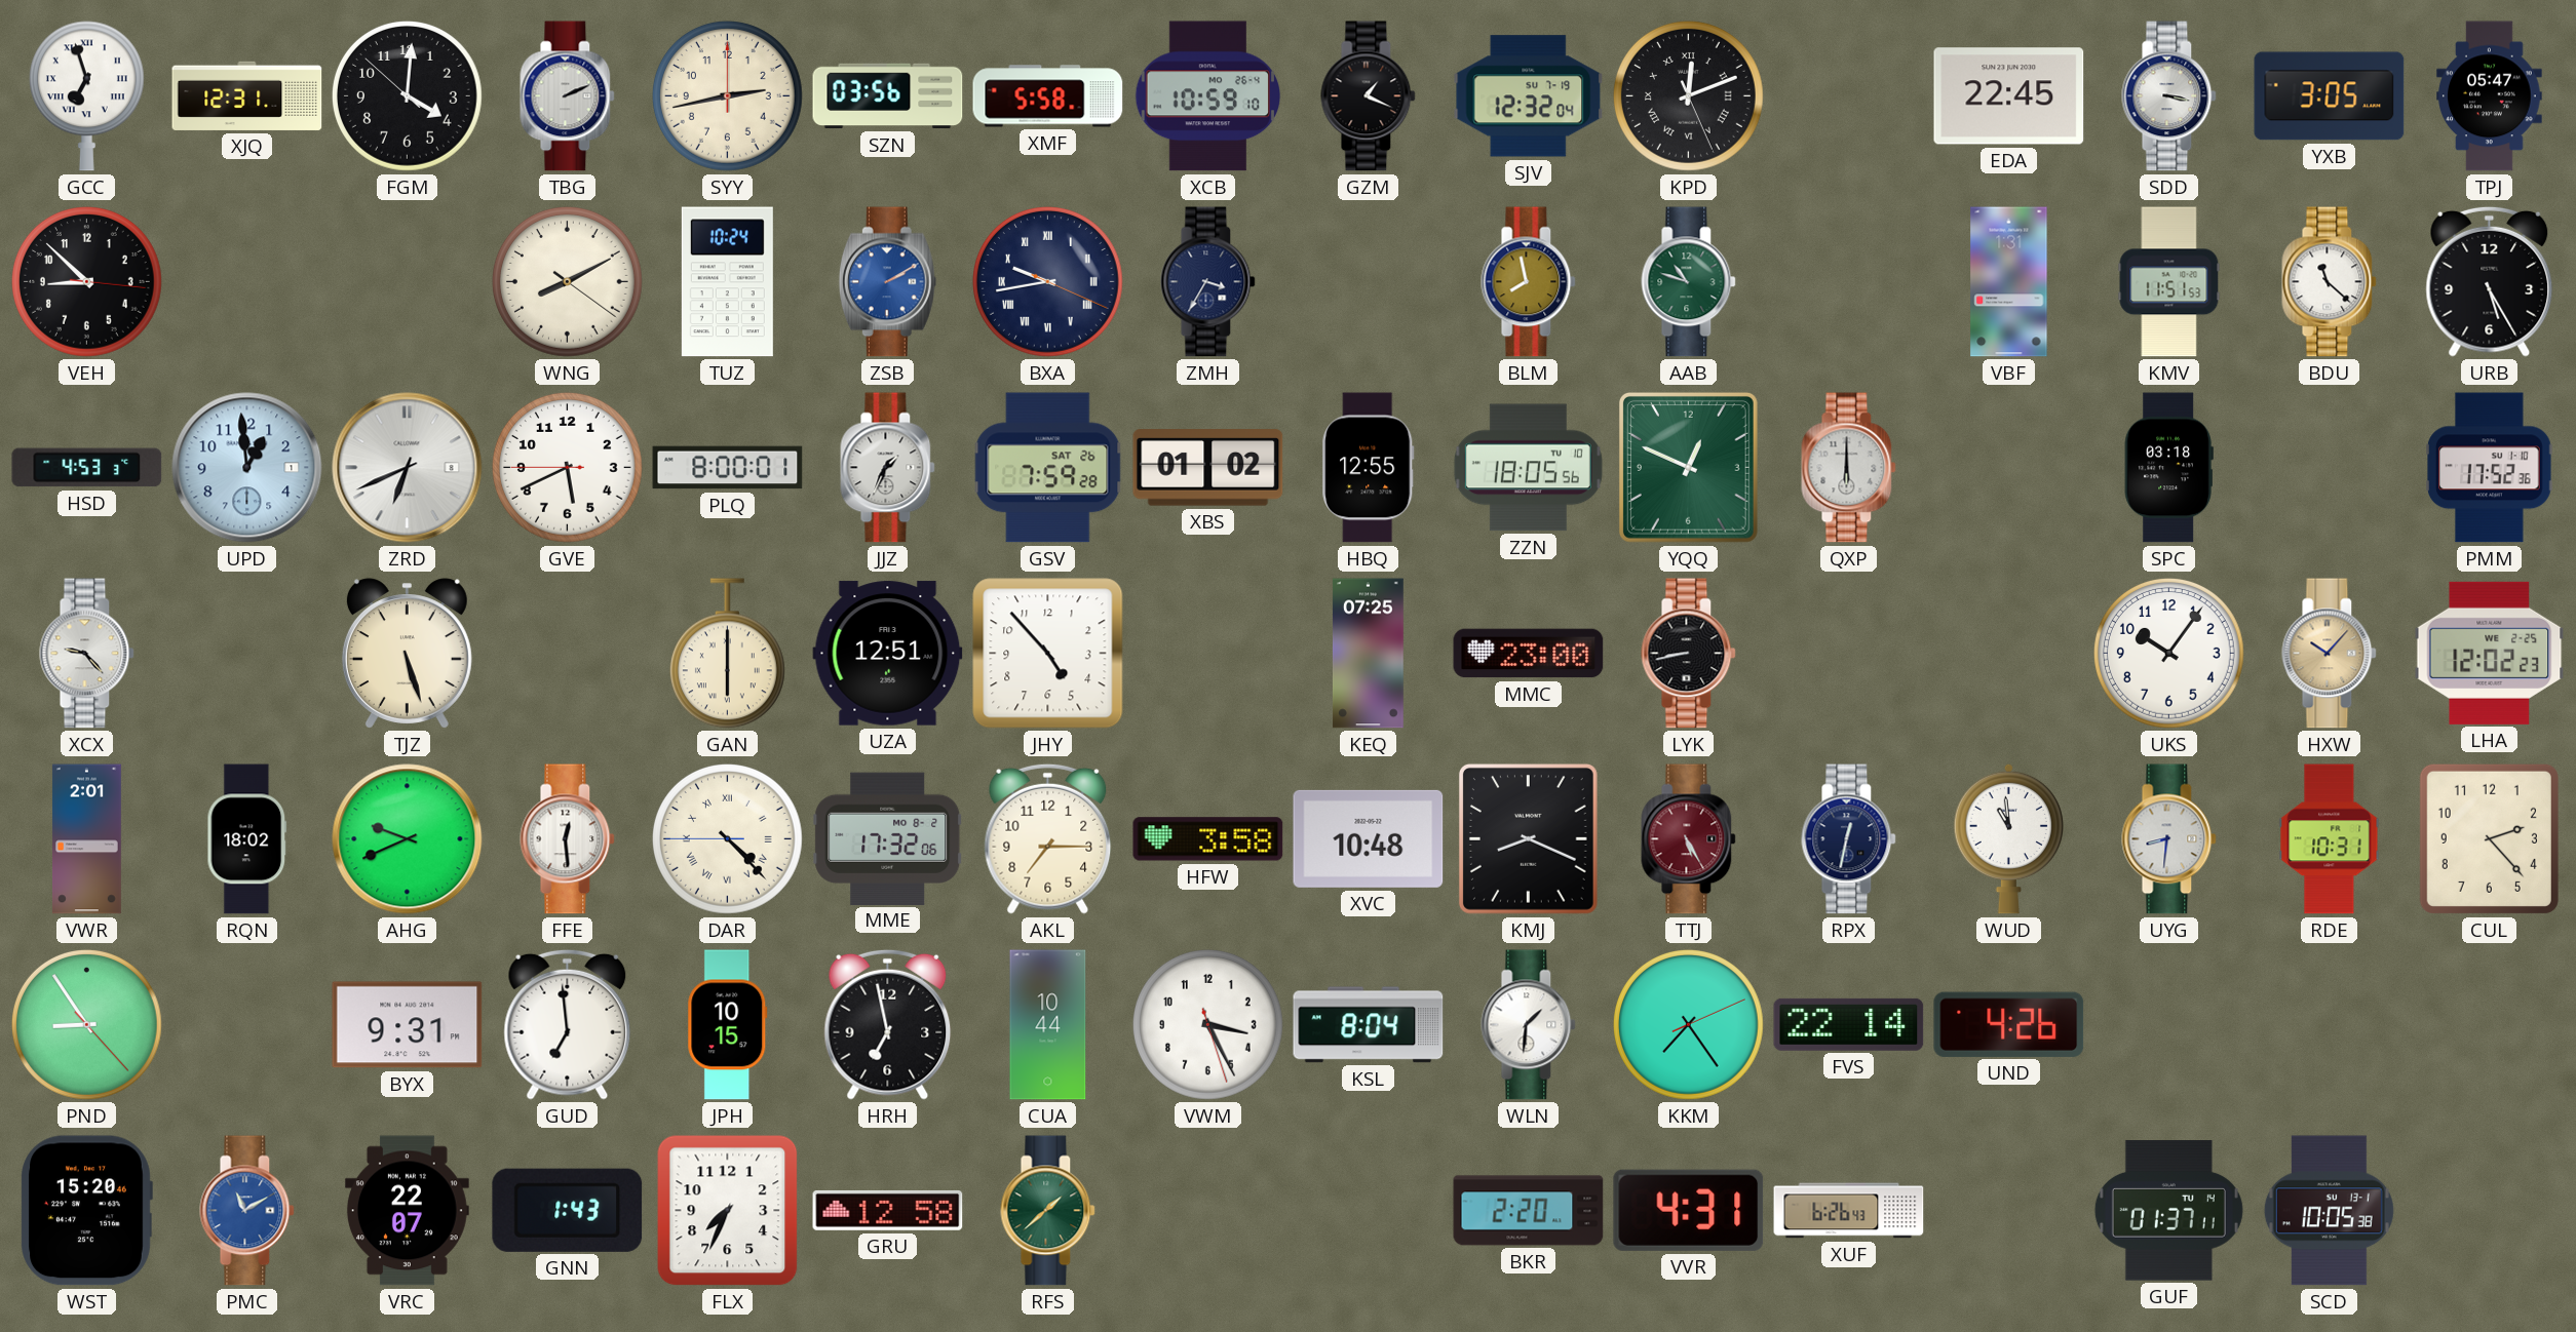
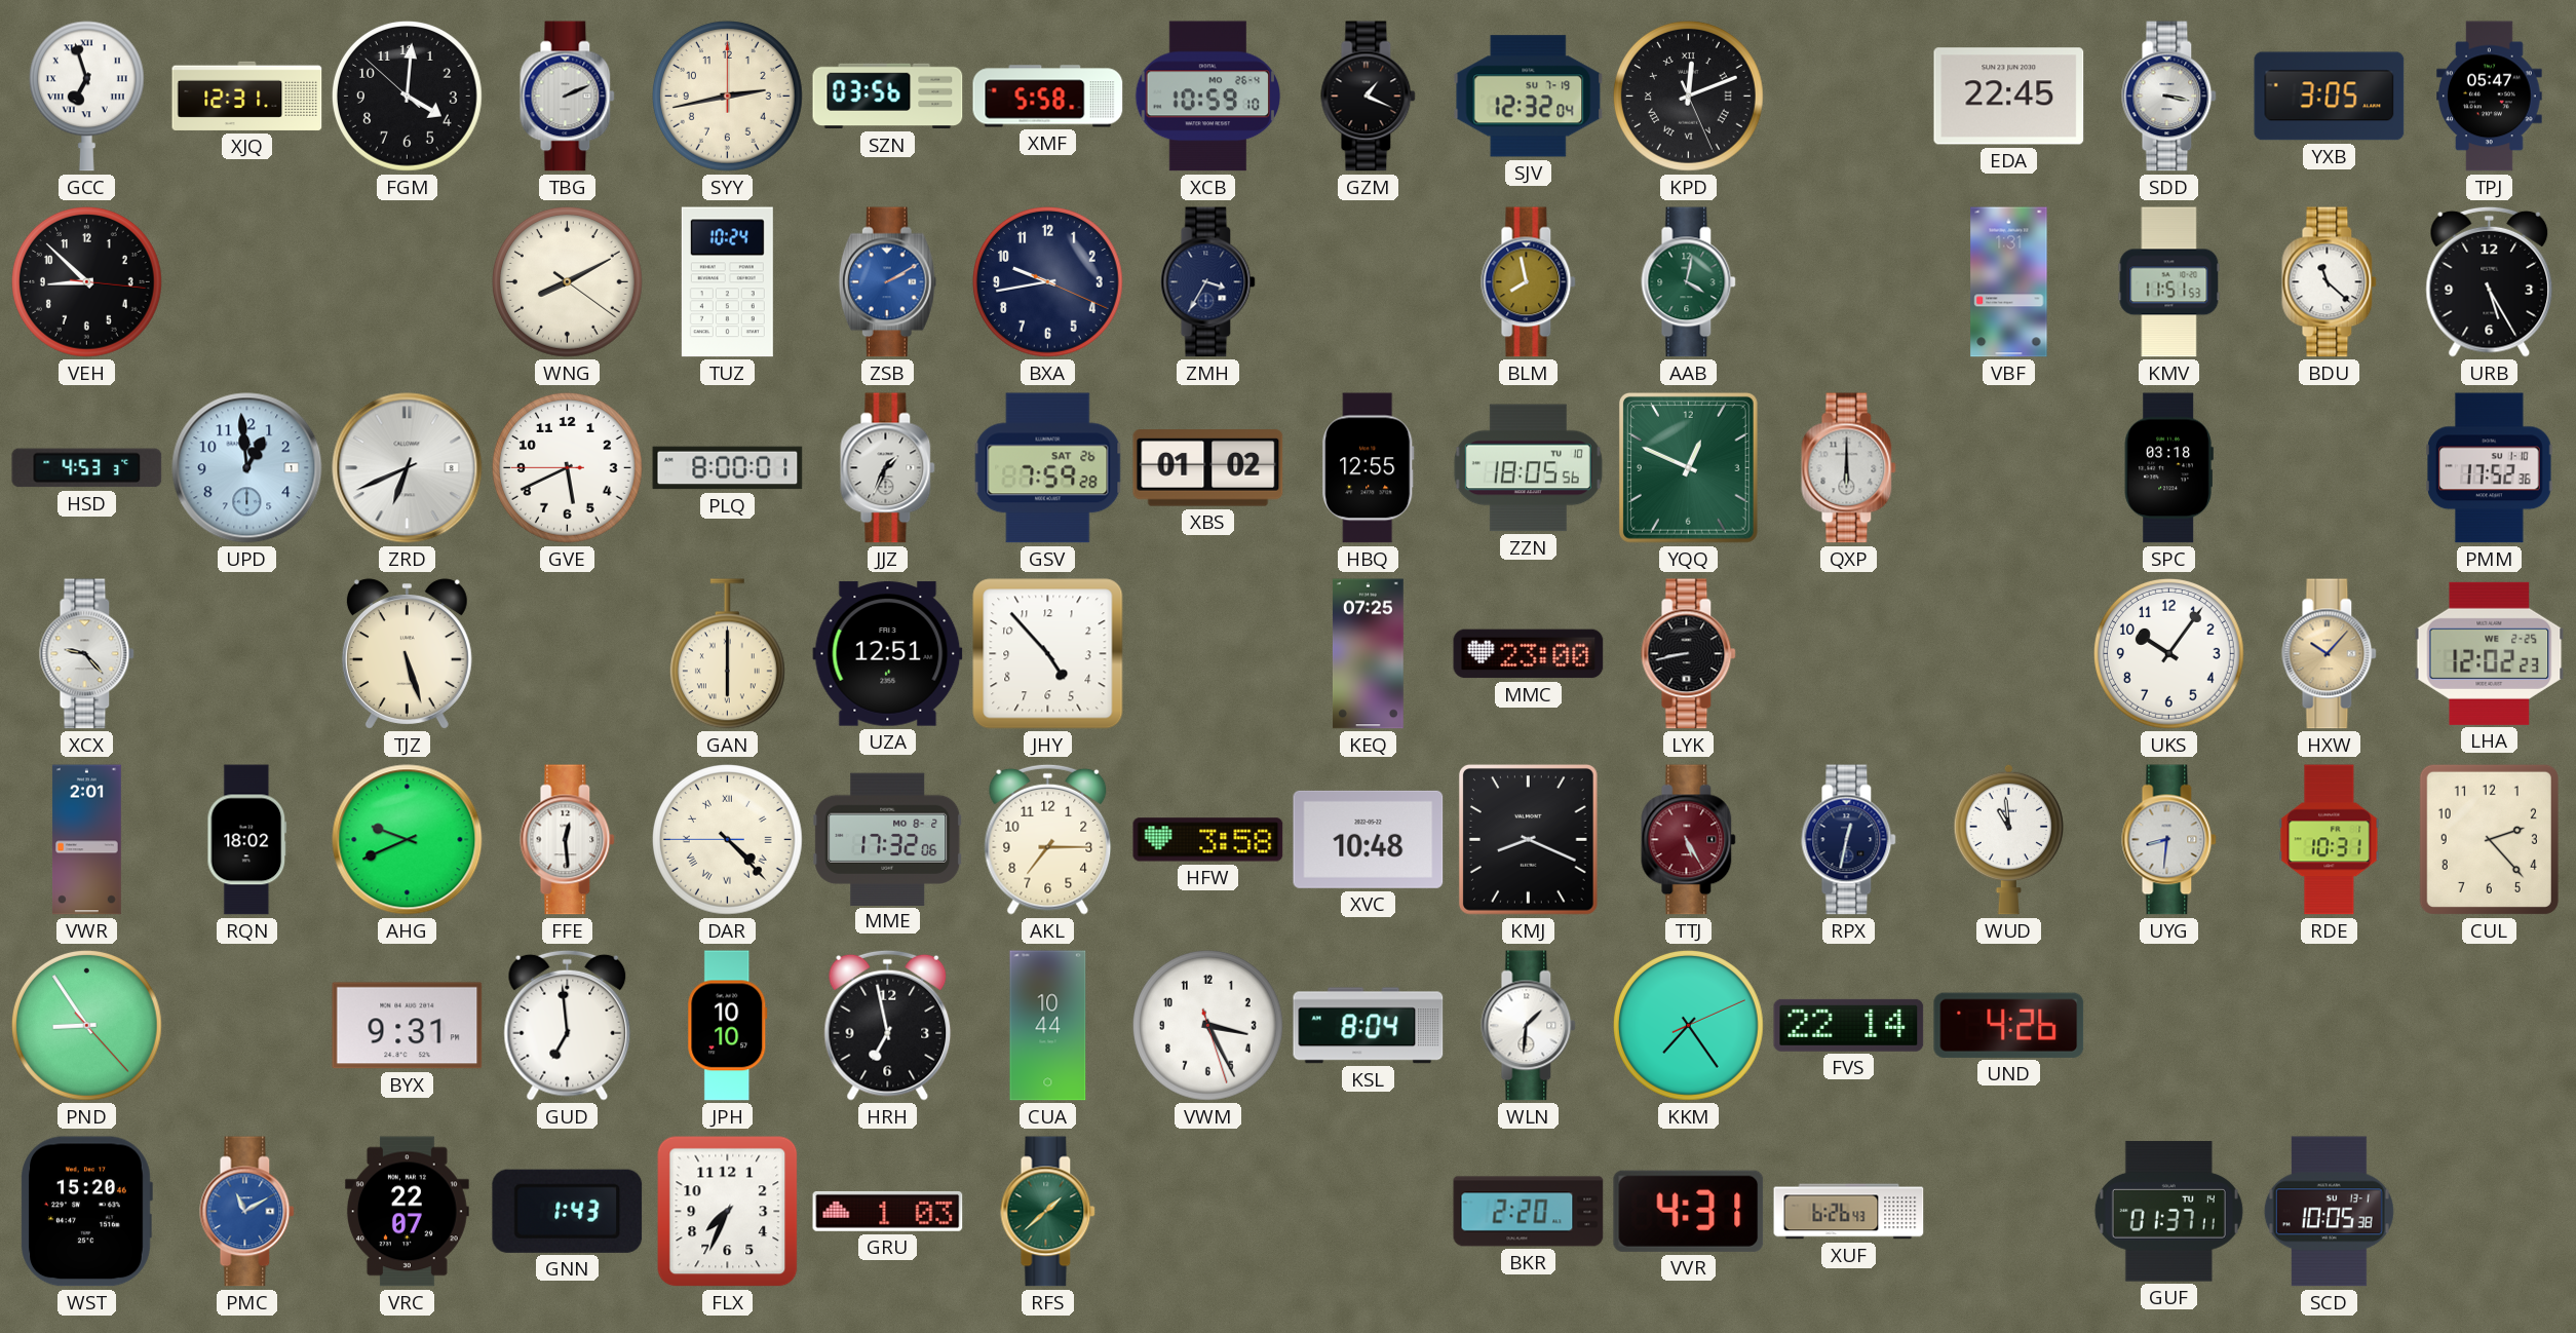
BXA numerals: Roman -> Arabic
AAB: 10:48 -> 4:02
JPH: 10:15 -> 10:10
GRU: 12:58 -> 1:03
